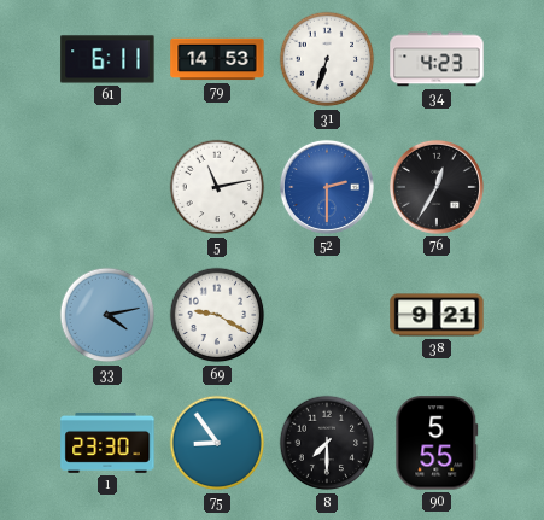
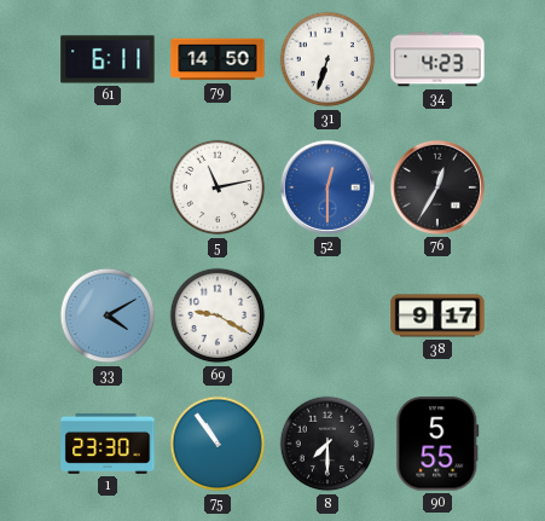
79: 14:53 -> 14:50
52: 2:30 -> 12:30
33: 4:13 -> 4:10
38: 9:21 -> 9:17
75: 8:54 -> 10:54
